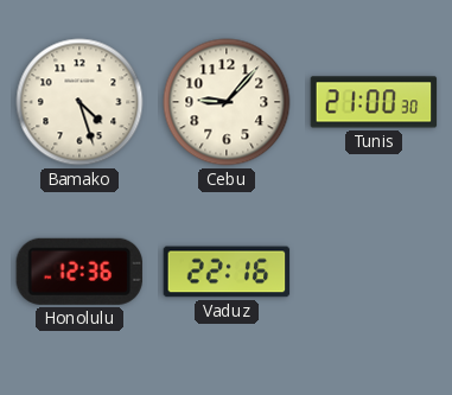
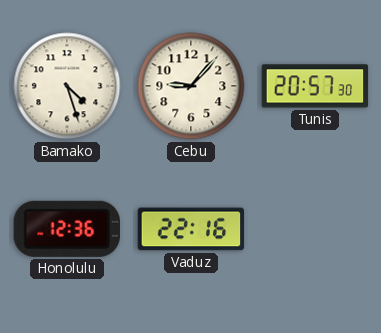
Tunis: 21:00 -> 20:57
